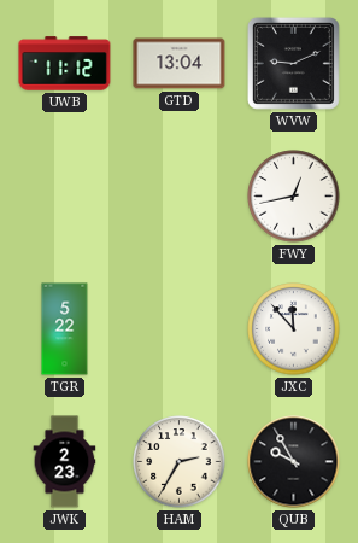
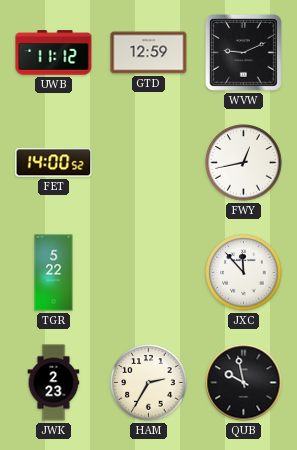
GTD: 13:04 -> 12:59
FET: none -> 14:00
QUB: 9:55 -> 9:58
